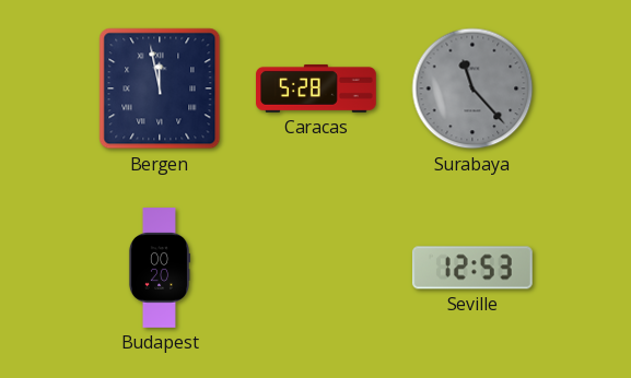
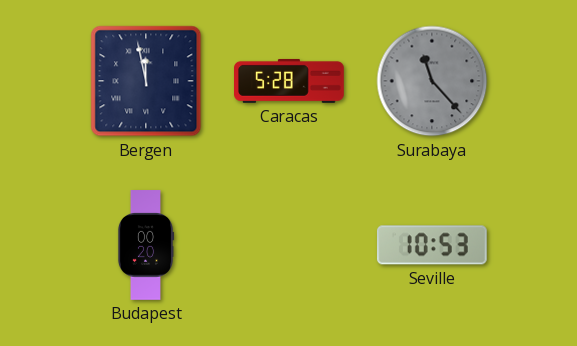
Seville: 12:53 -> 10:53
